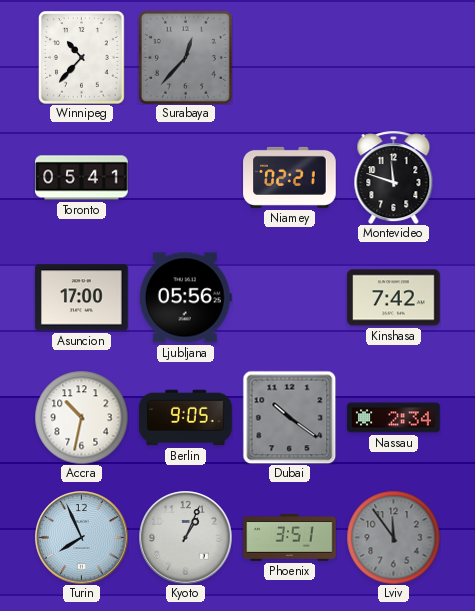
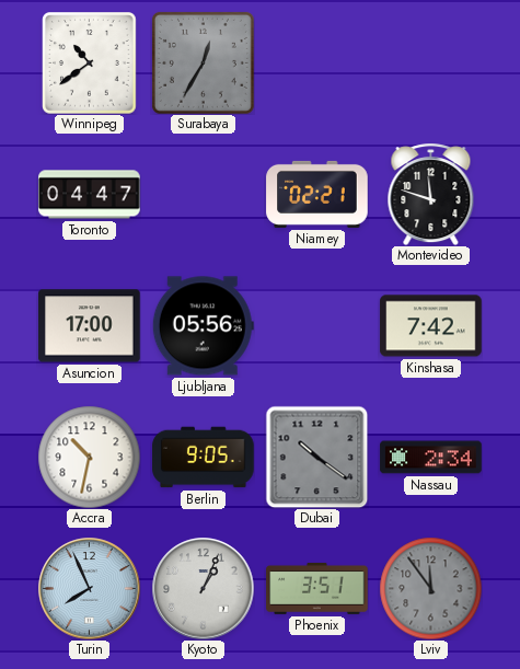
Winnipeg: 10:37 -> 10:39
Surabaya: 12:37 -> 12:35
Toronto: 05:41 -> 04:47
